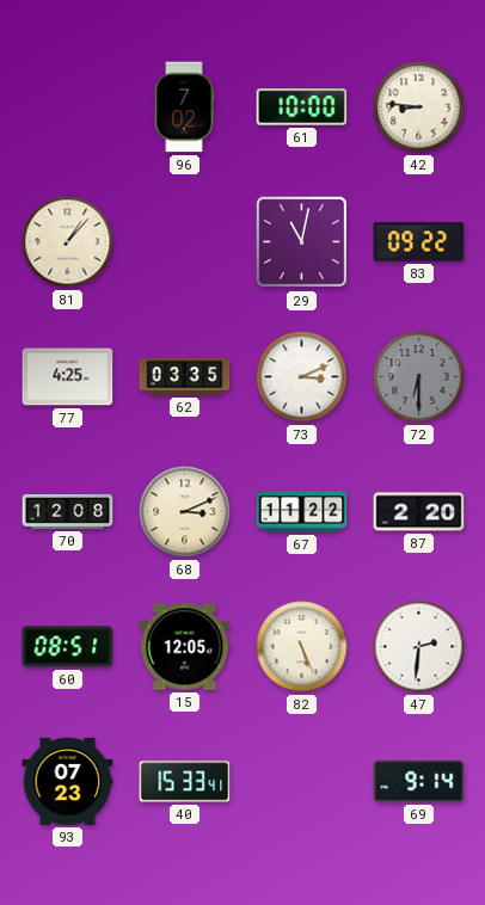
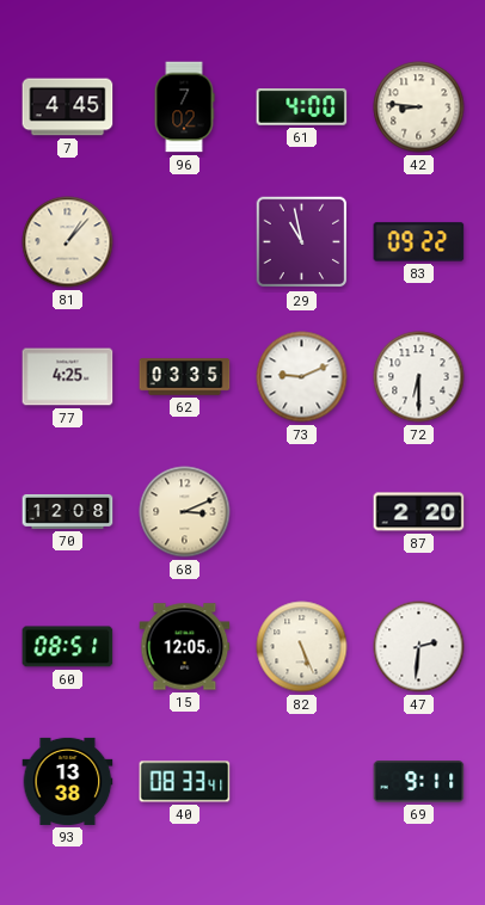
7: none -> 4:45
61: 10:00 -> 4:00
29: 11:02 -> 10:58
73: 3:11 -> 9:11
72 dial: grey -> white
67: 11:22 -> none
93: 07:23 -> 13:38
40: 15:33 -> 08:33
69: 9:14 -> 9:11
